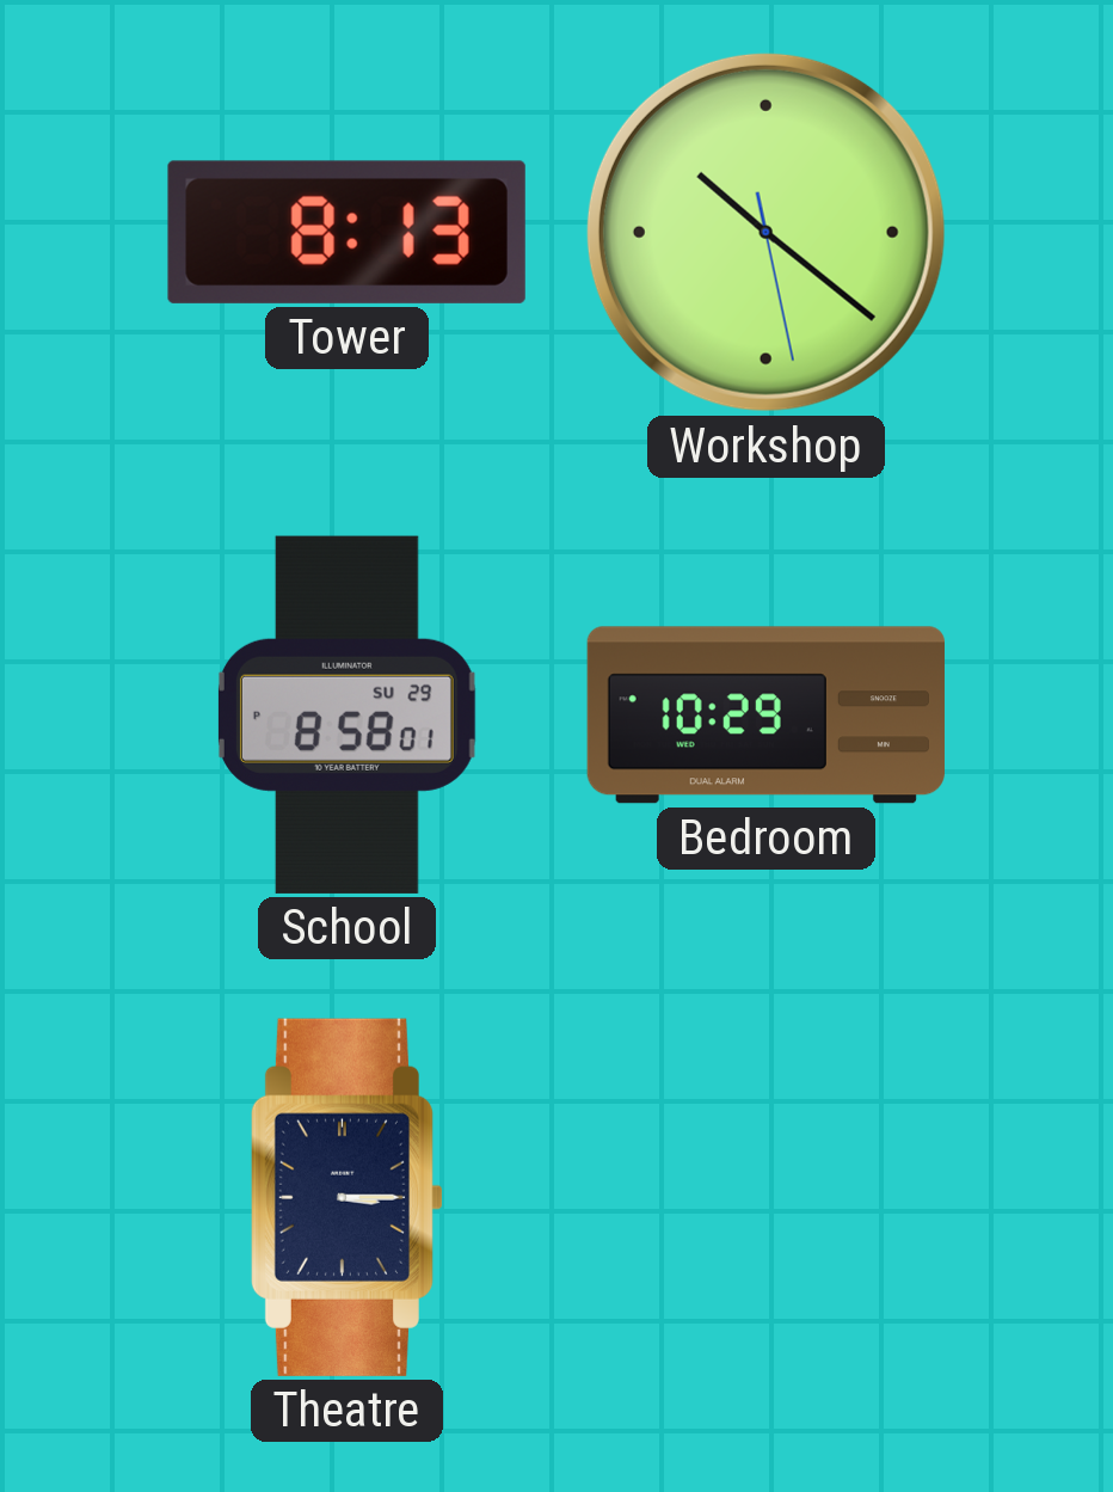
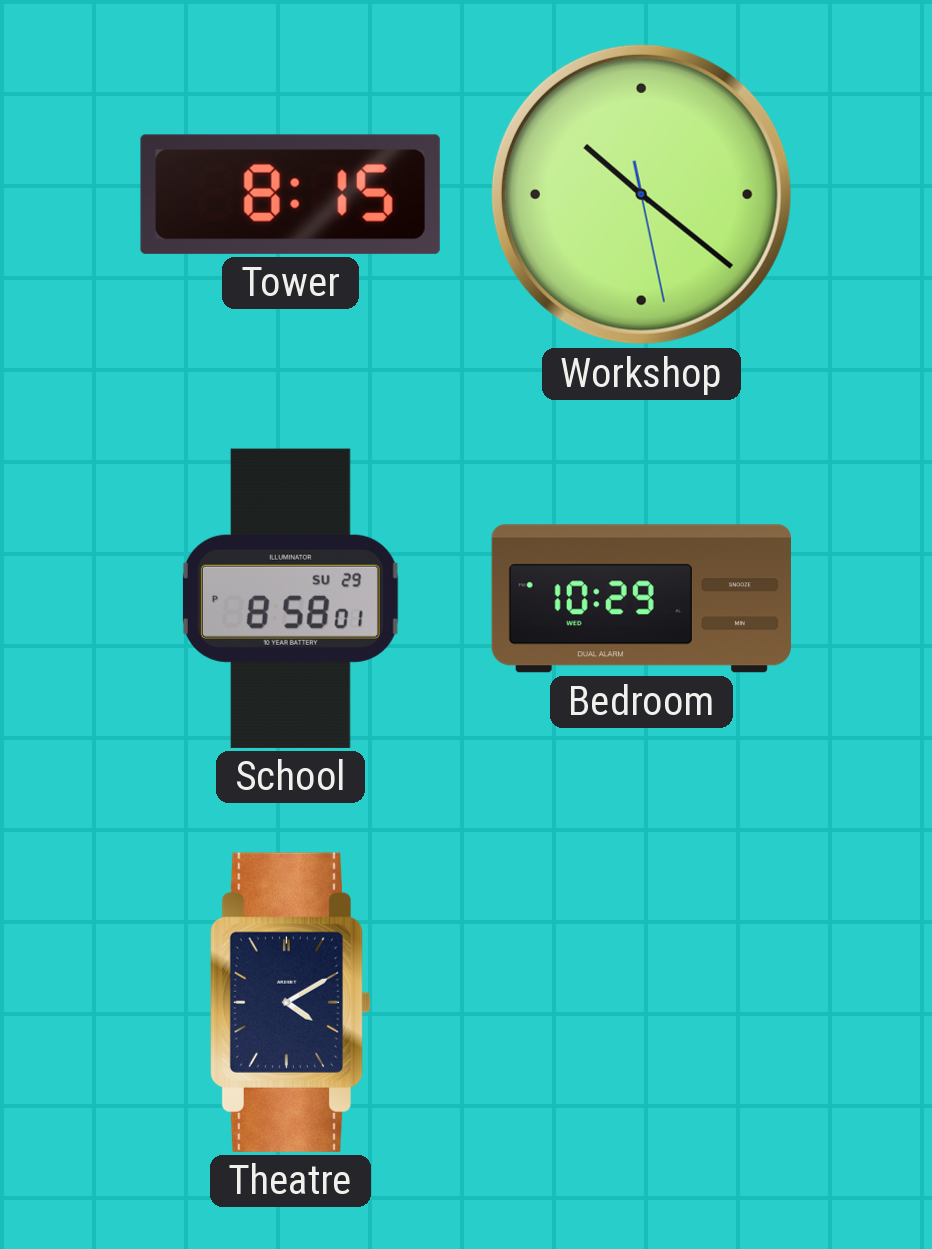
Tower: 8:13 -> 8:15
Theatre: 3:15 -> 4:10
